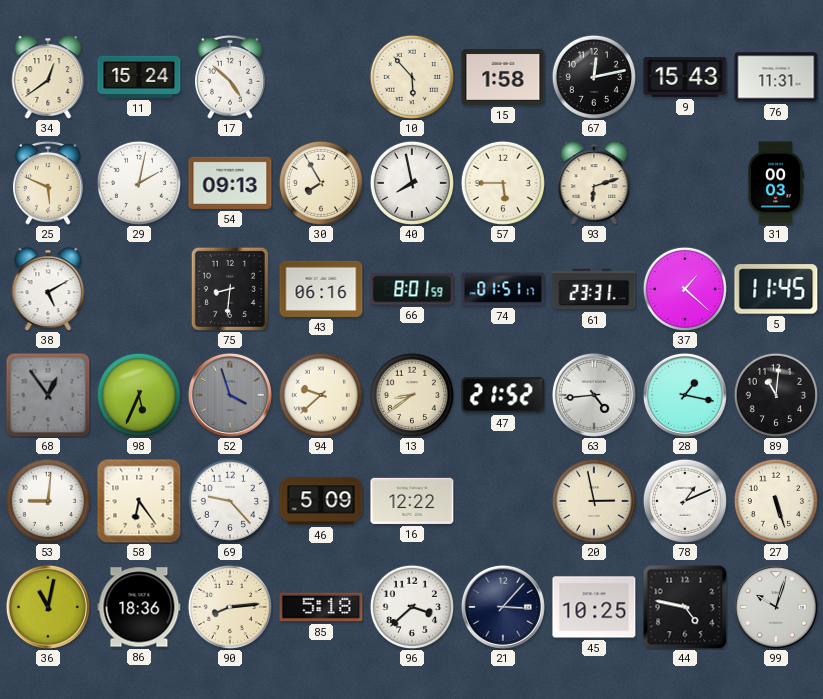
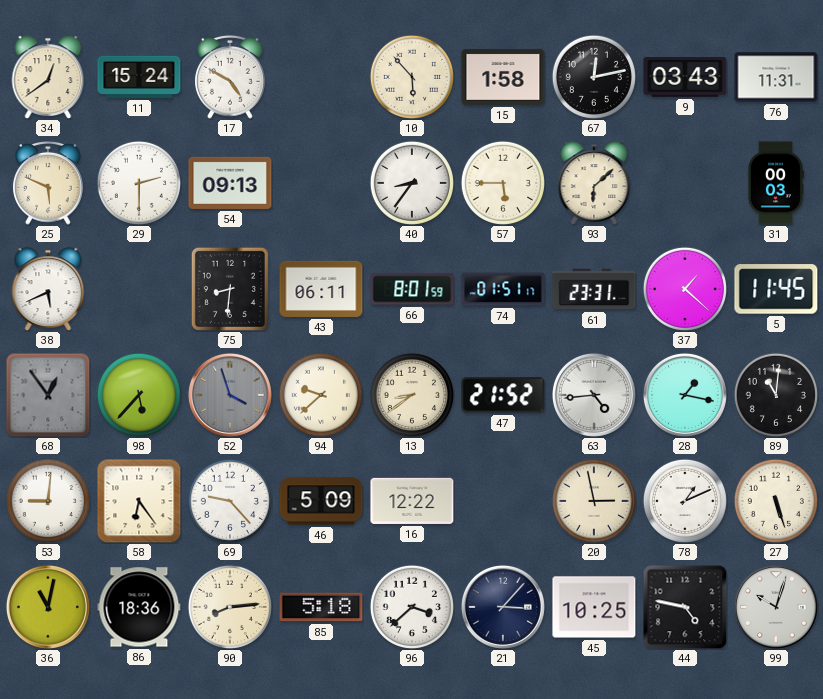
17: 4:52 -> 4:50
9: 15:43 -> 03:43
29: 2:02 -> 2:30
30: 7:55 -> none
40: 7:58 -> 8:36
93: 6:12 -> 6:08
38: 5:10 -> 5:41
43: 06:16 -> 06:11
98: 5:34 -> 5:37
